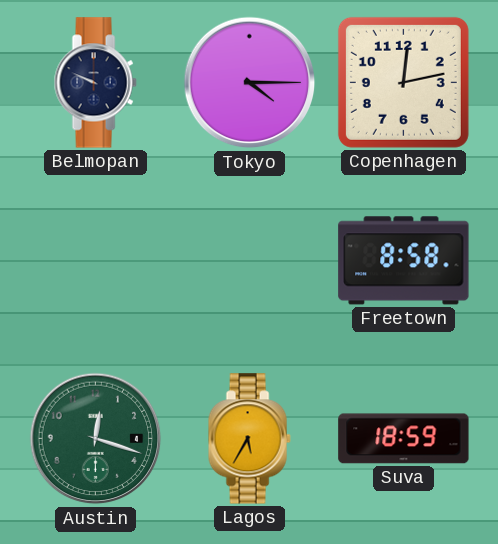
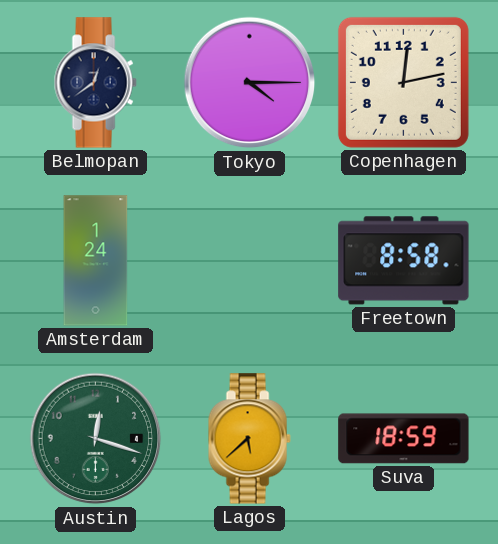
Belmopan: 9:49 -> 12:39
Amsterdam: none -> 1:24
Lagos: 5:35 -> 5:38
